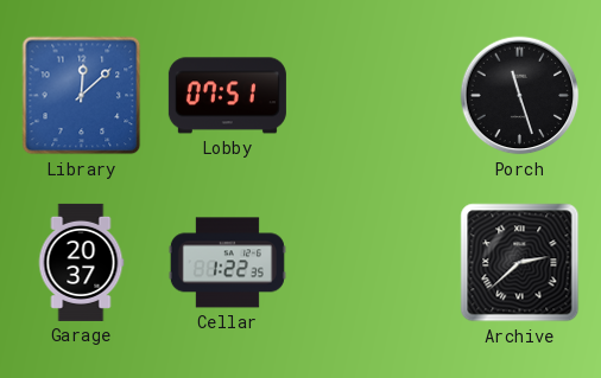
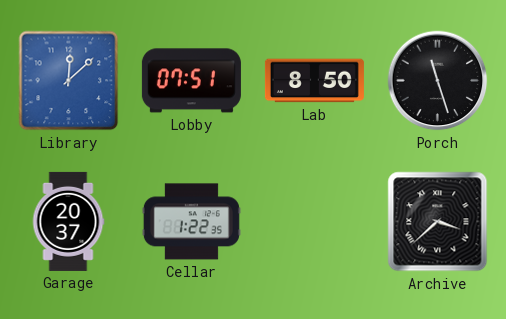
Lab: none -> 8:50
Archive: 2:38 -> 3:38
